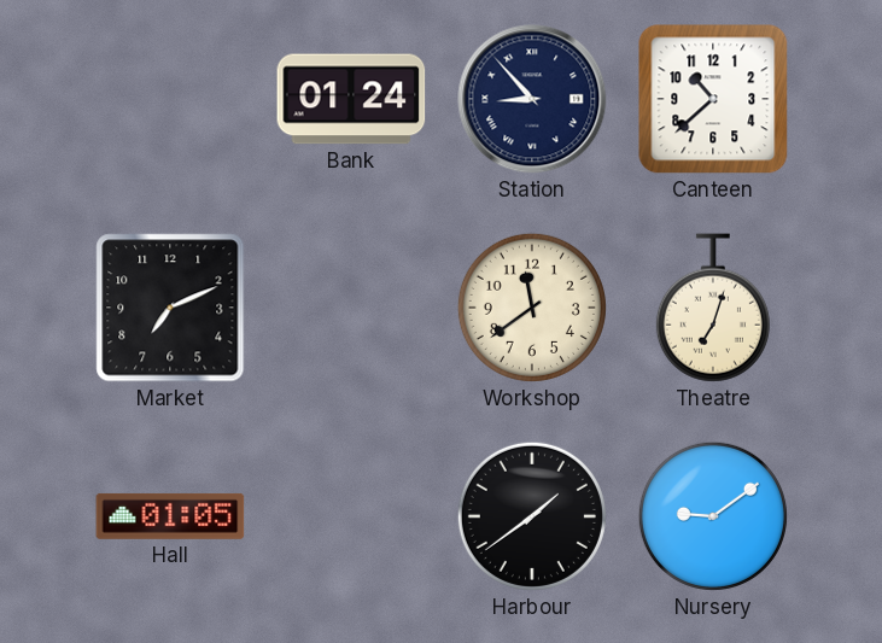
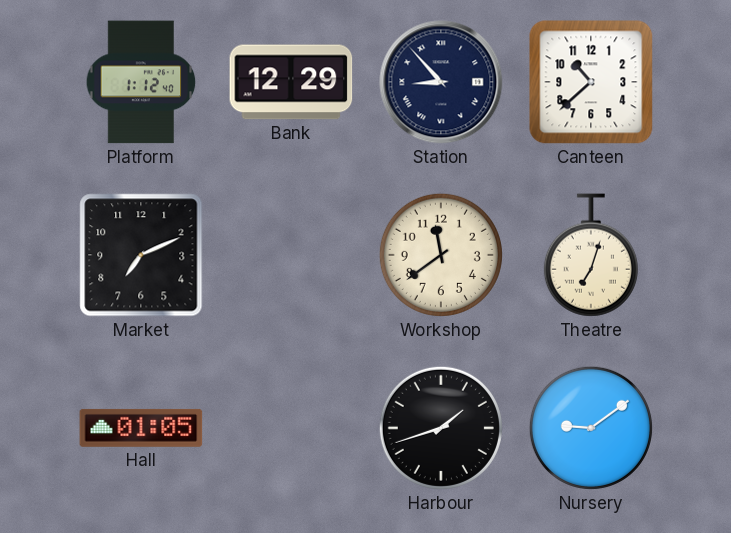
Platform: none -> 1:12
Bank: 01:24 -> 12:29
Harbour: 1:39 -> 1:42
